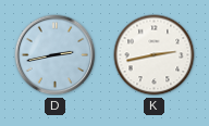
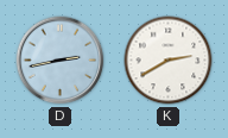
K: 2:43 -> 2:40
